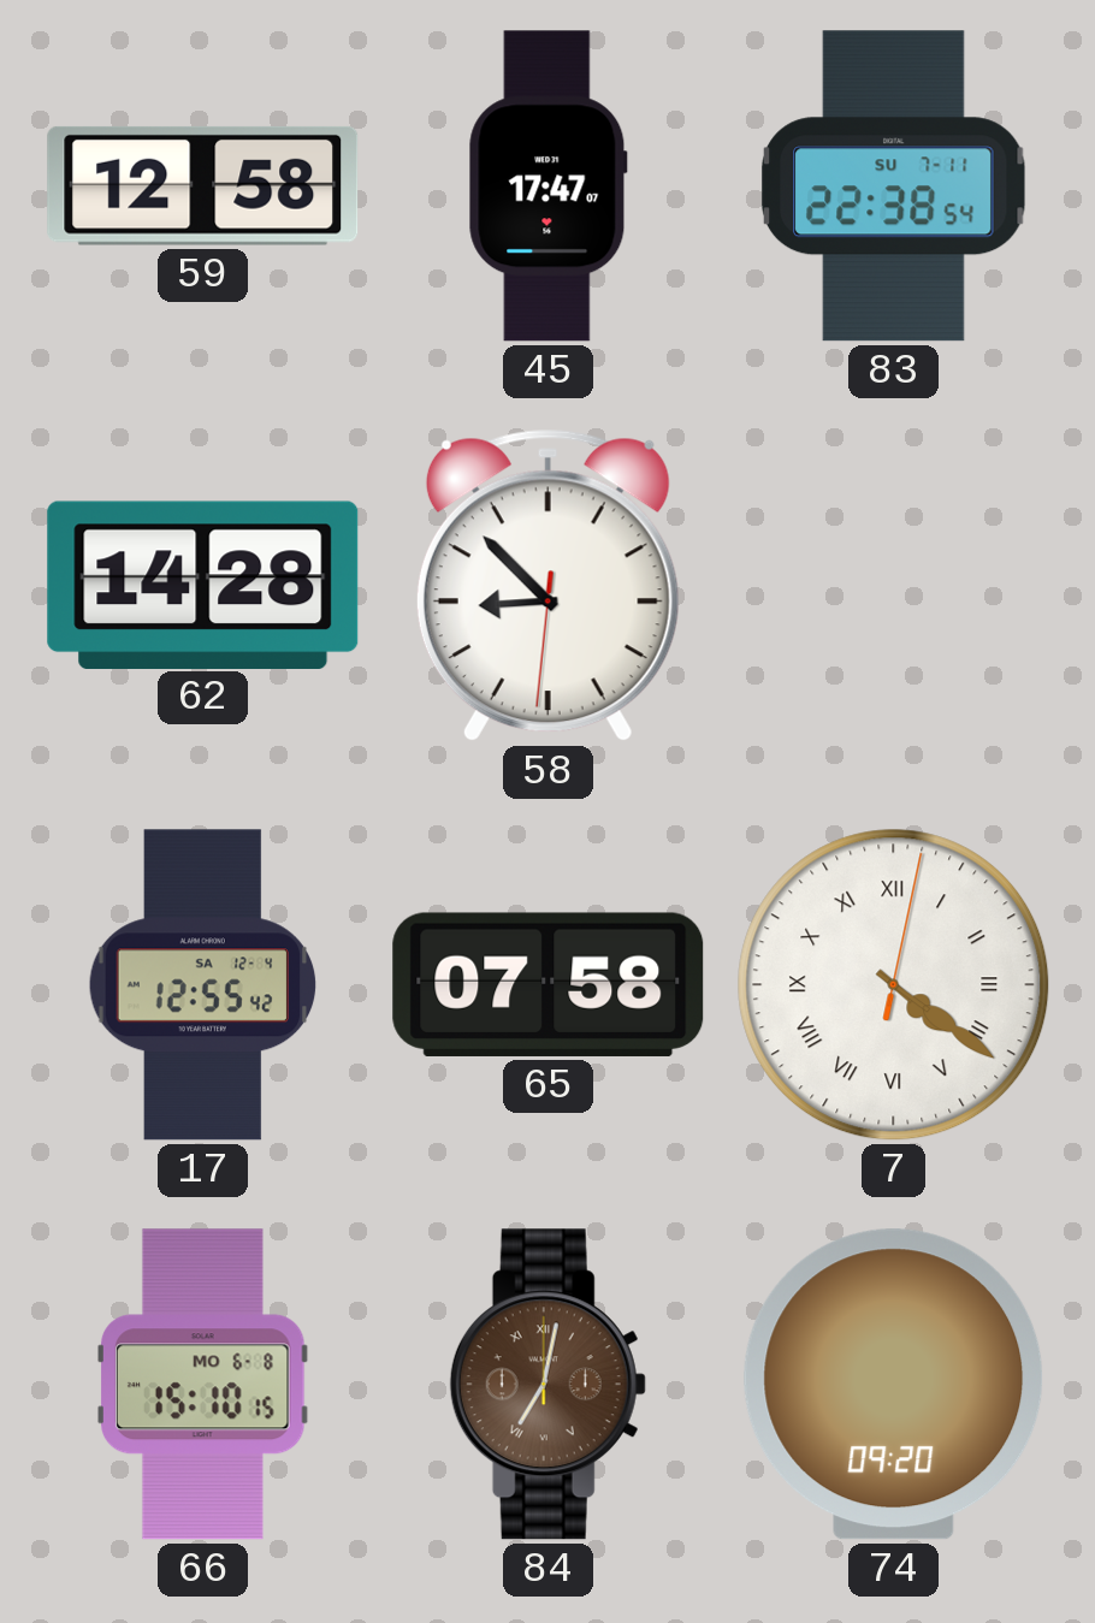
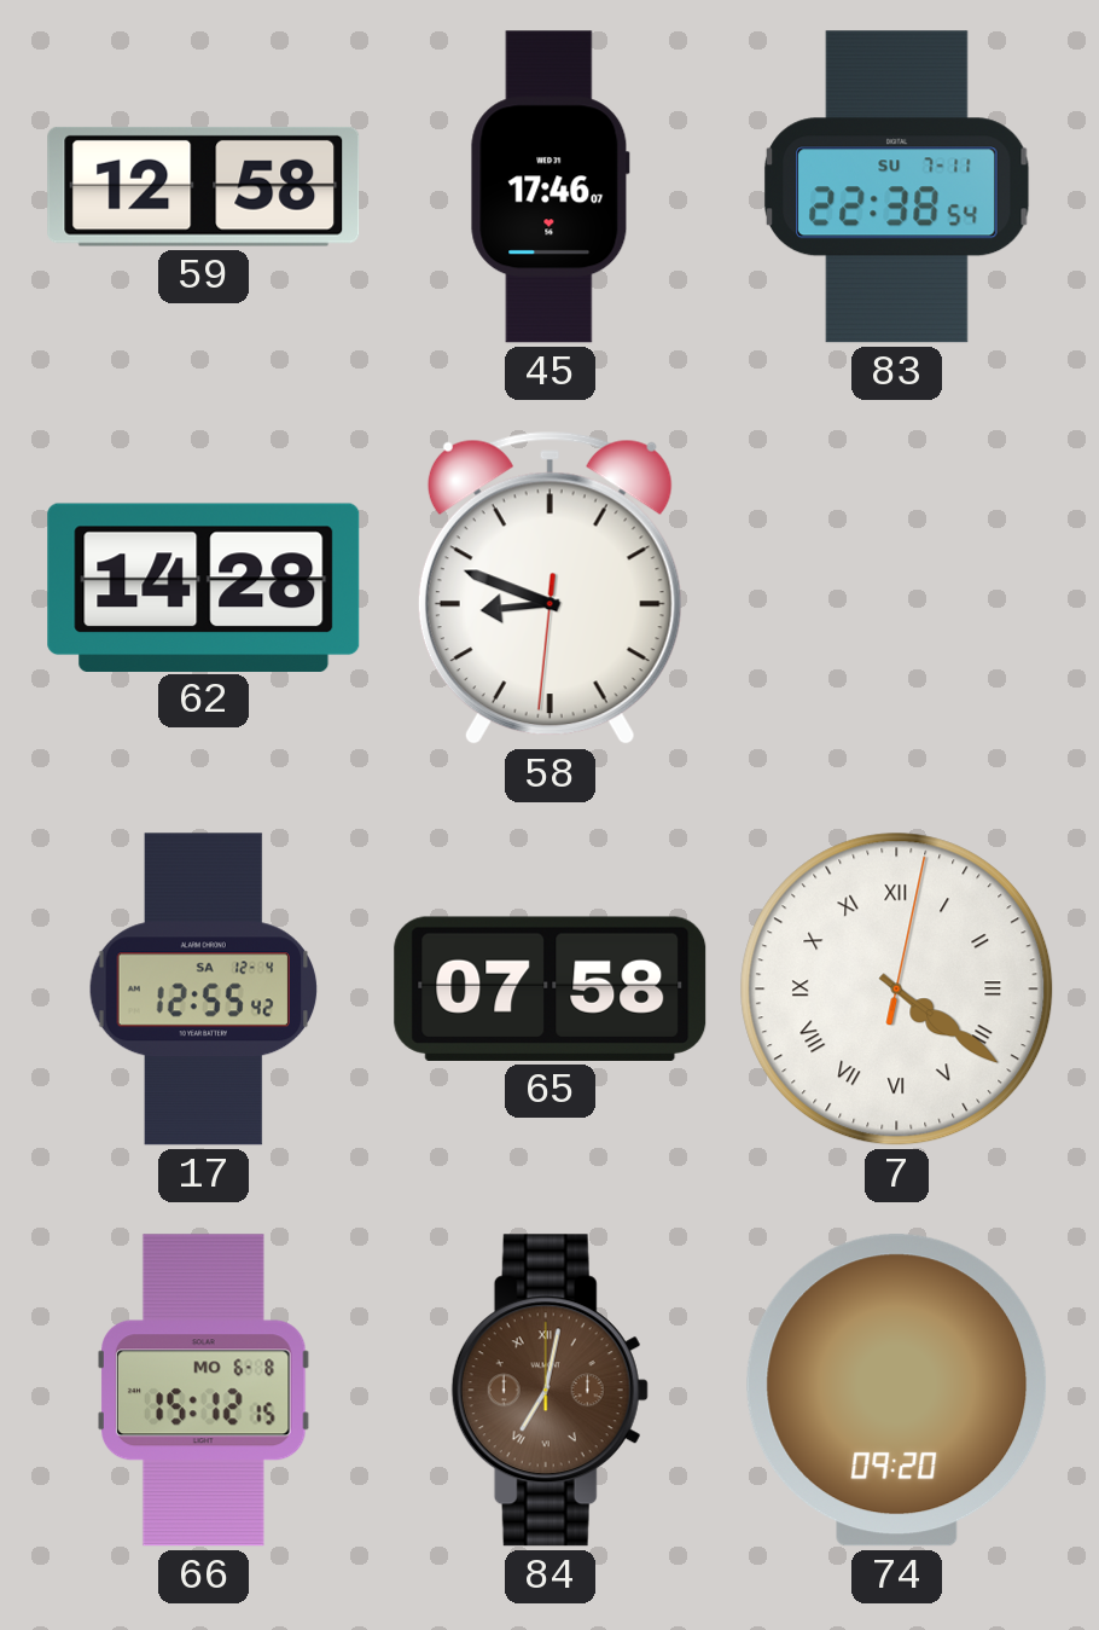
45: 17:47 -> 17:46
58: 8:52 -> 8:48
66: 15:10 -> 15:12
